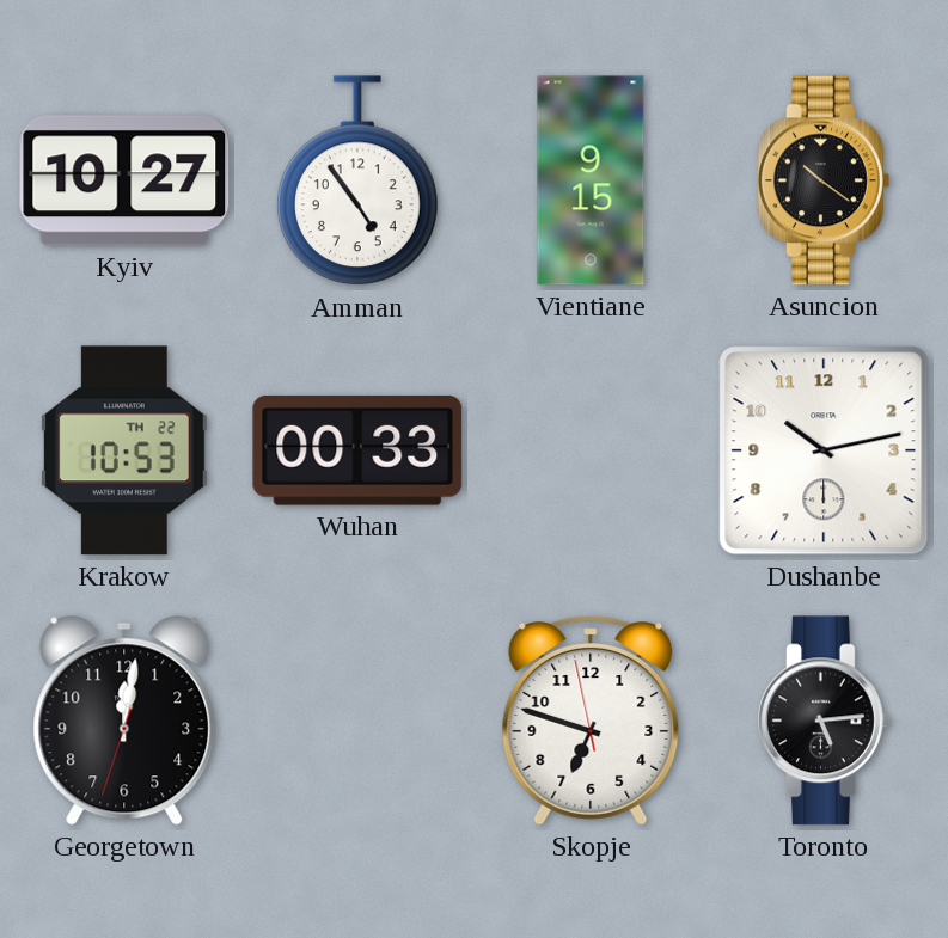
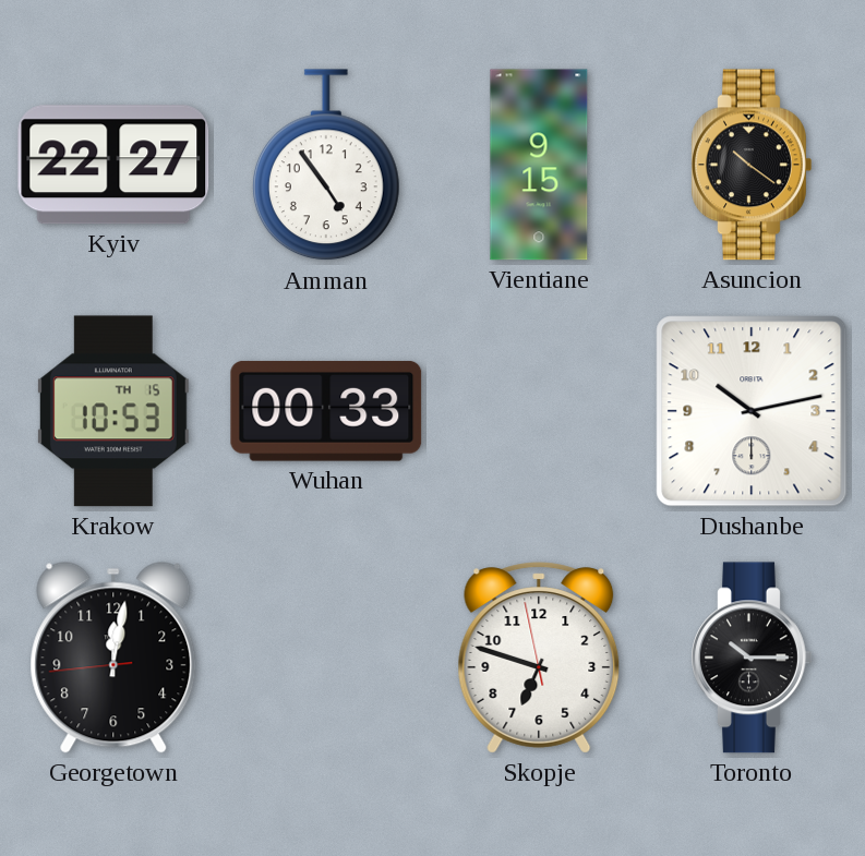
Kyiv: 10:27 -> 22:27
Krakow date: TH 22 -> TH 15
Georgetown: 12:01:33 -> 12:01:44
Toronto: 5:14 -> 10:15
